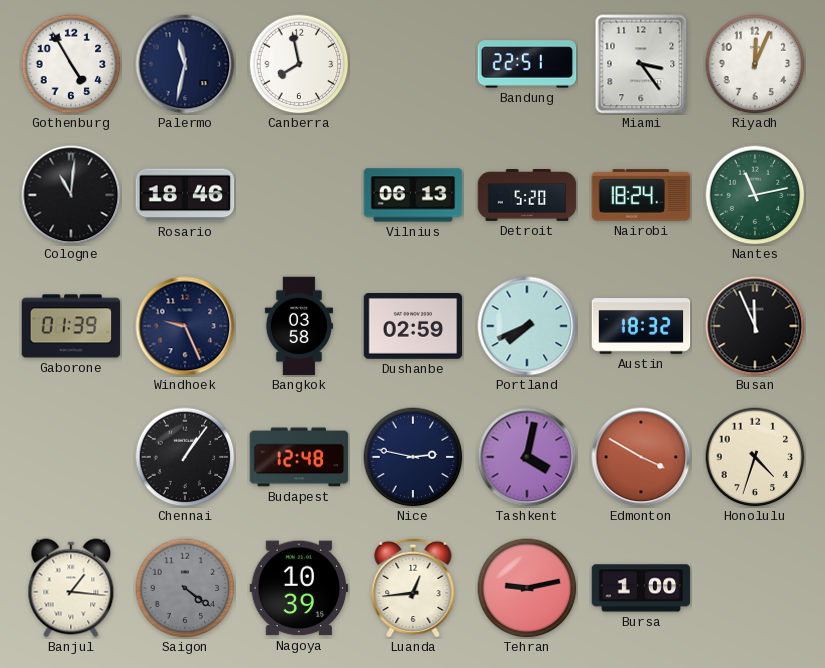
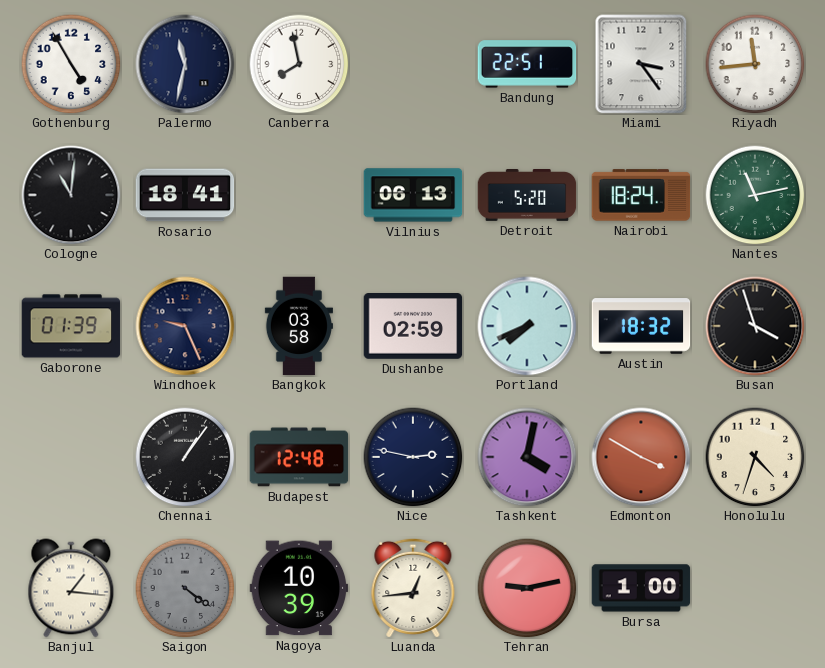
Riyadh: 12:04 -> 11:44
Rosario: 18:46 -> 18:41
Busan: 11:56 -> 3:57
